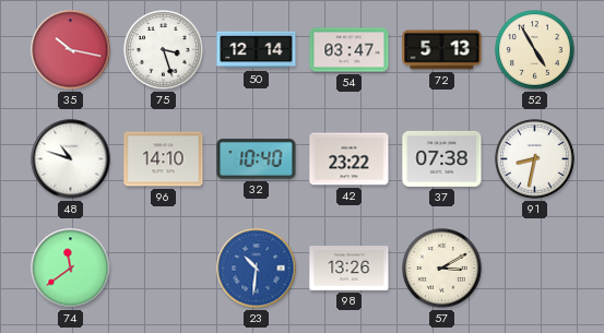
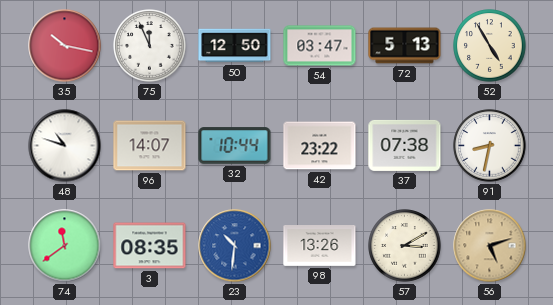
75: 3:27 -> 11:56
50: 12:14 -> 12:50
96: 14:10 -> 14:07
32: 10:40 -> 10:44
3: none -> 08:35
56: none -> 5:12
